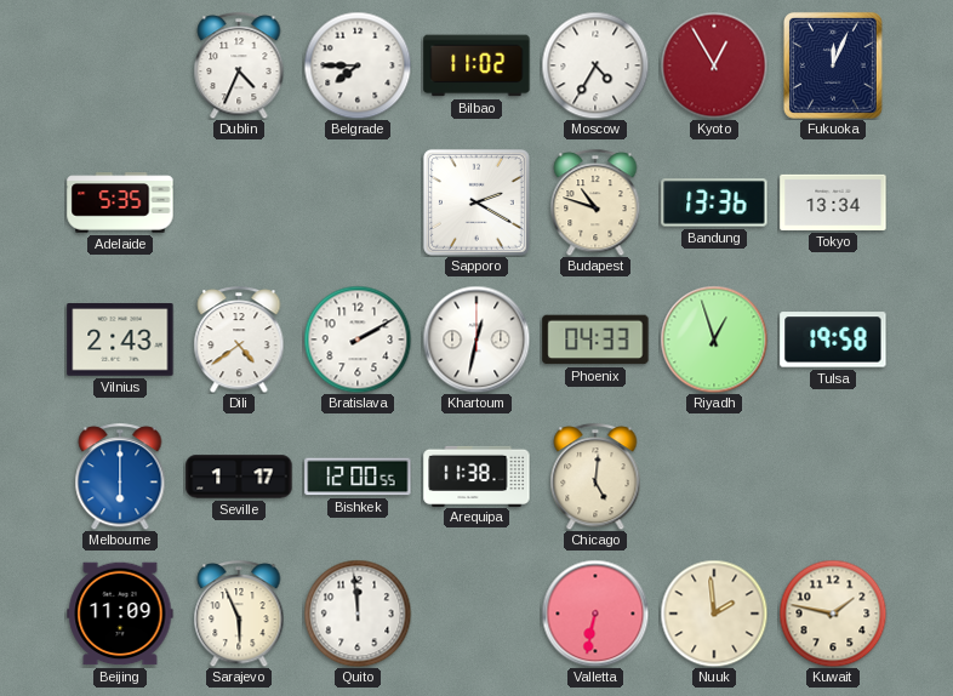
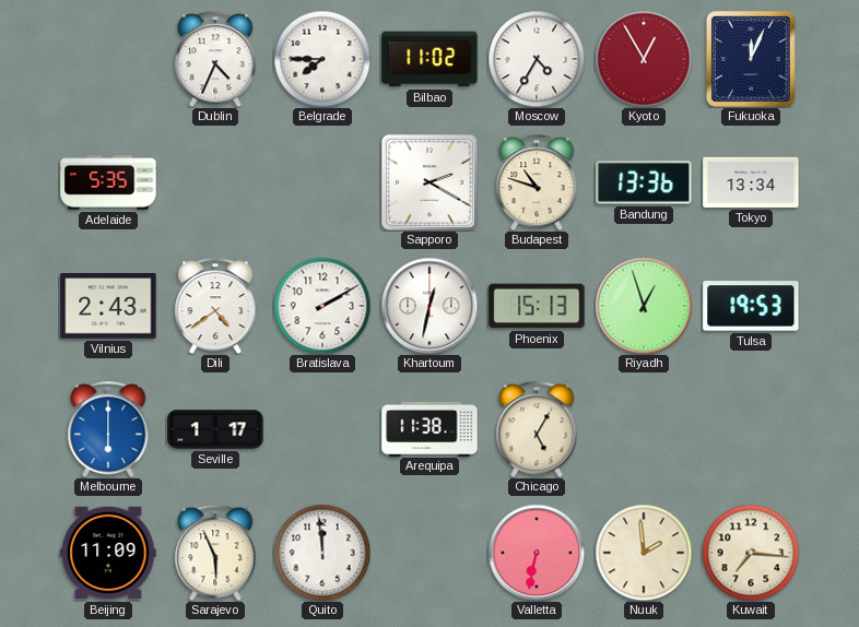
Phoenix: 04:33 -> 15:13
Tulsa: 19:58 -> 19:53
Bishkek: 12:00 -> none
Chicago: 5:01 -> 5:05
Kuwait: 1:47 -> 7:16
